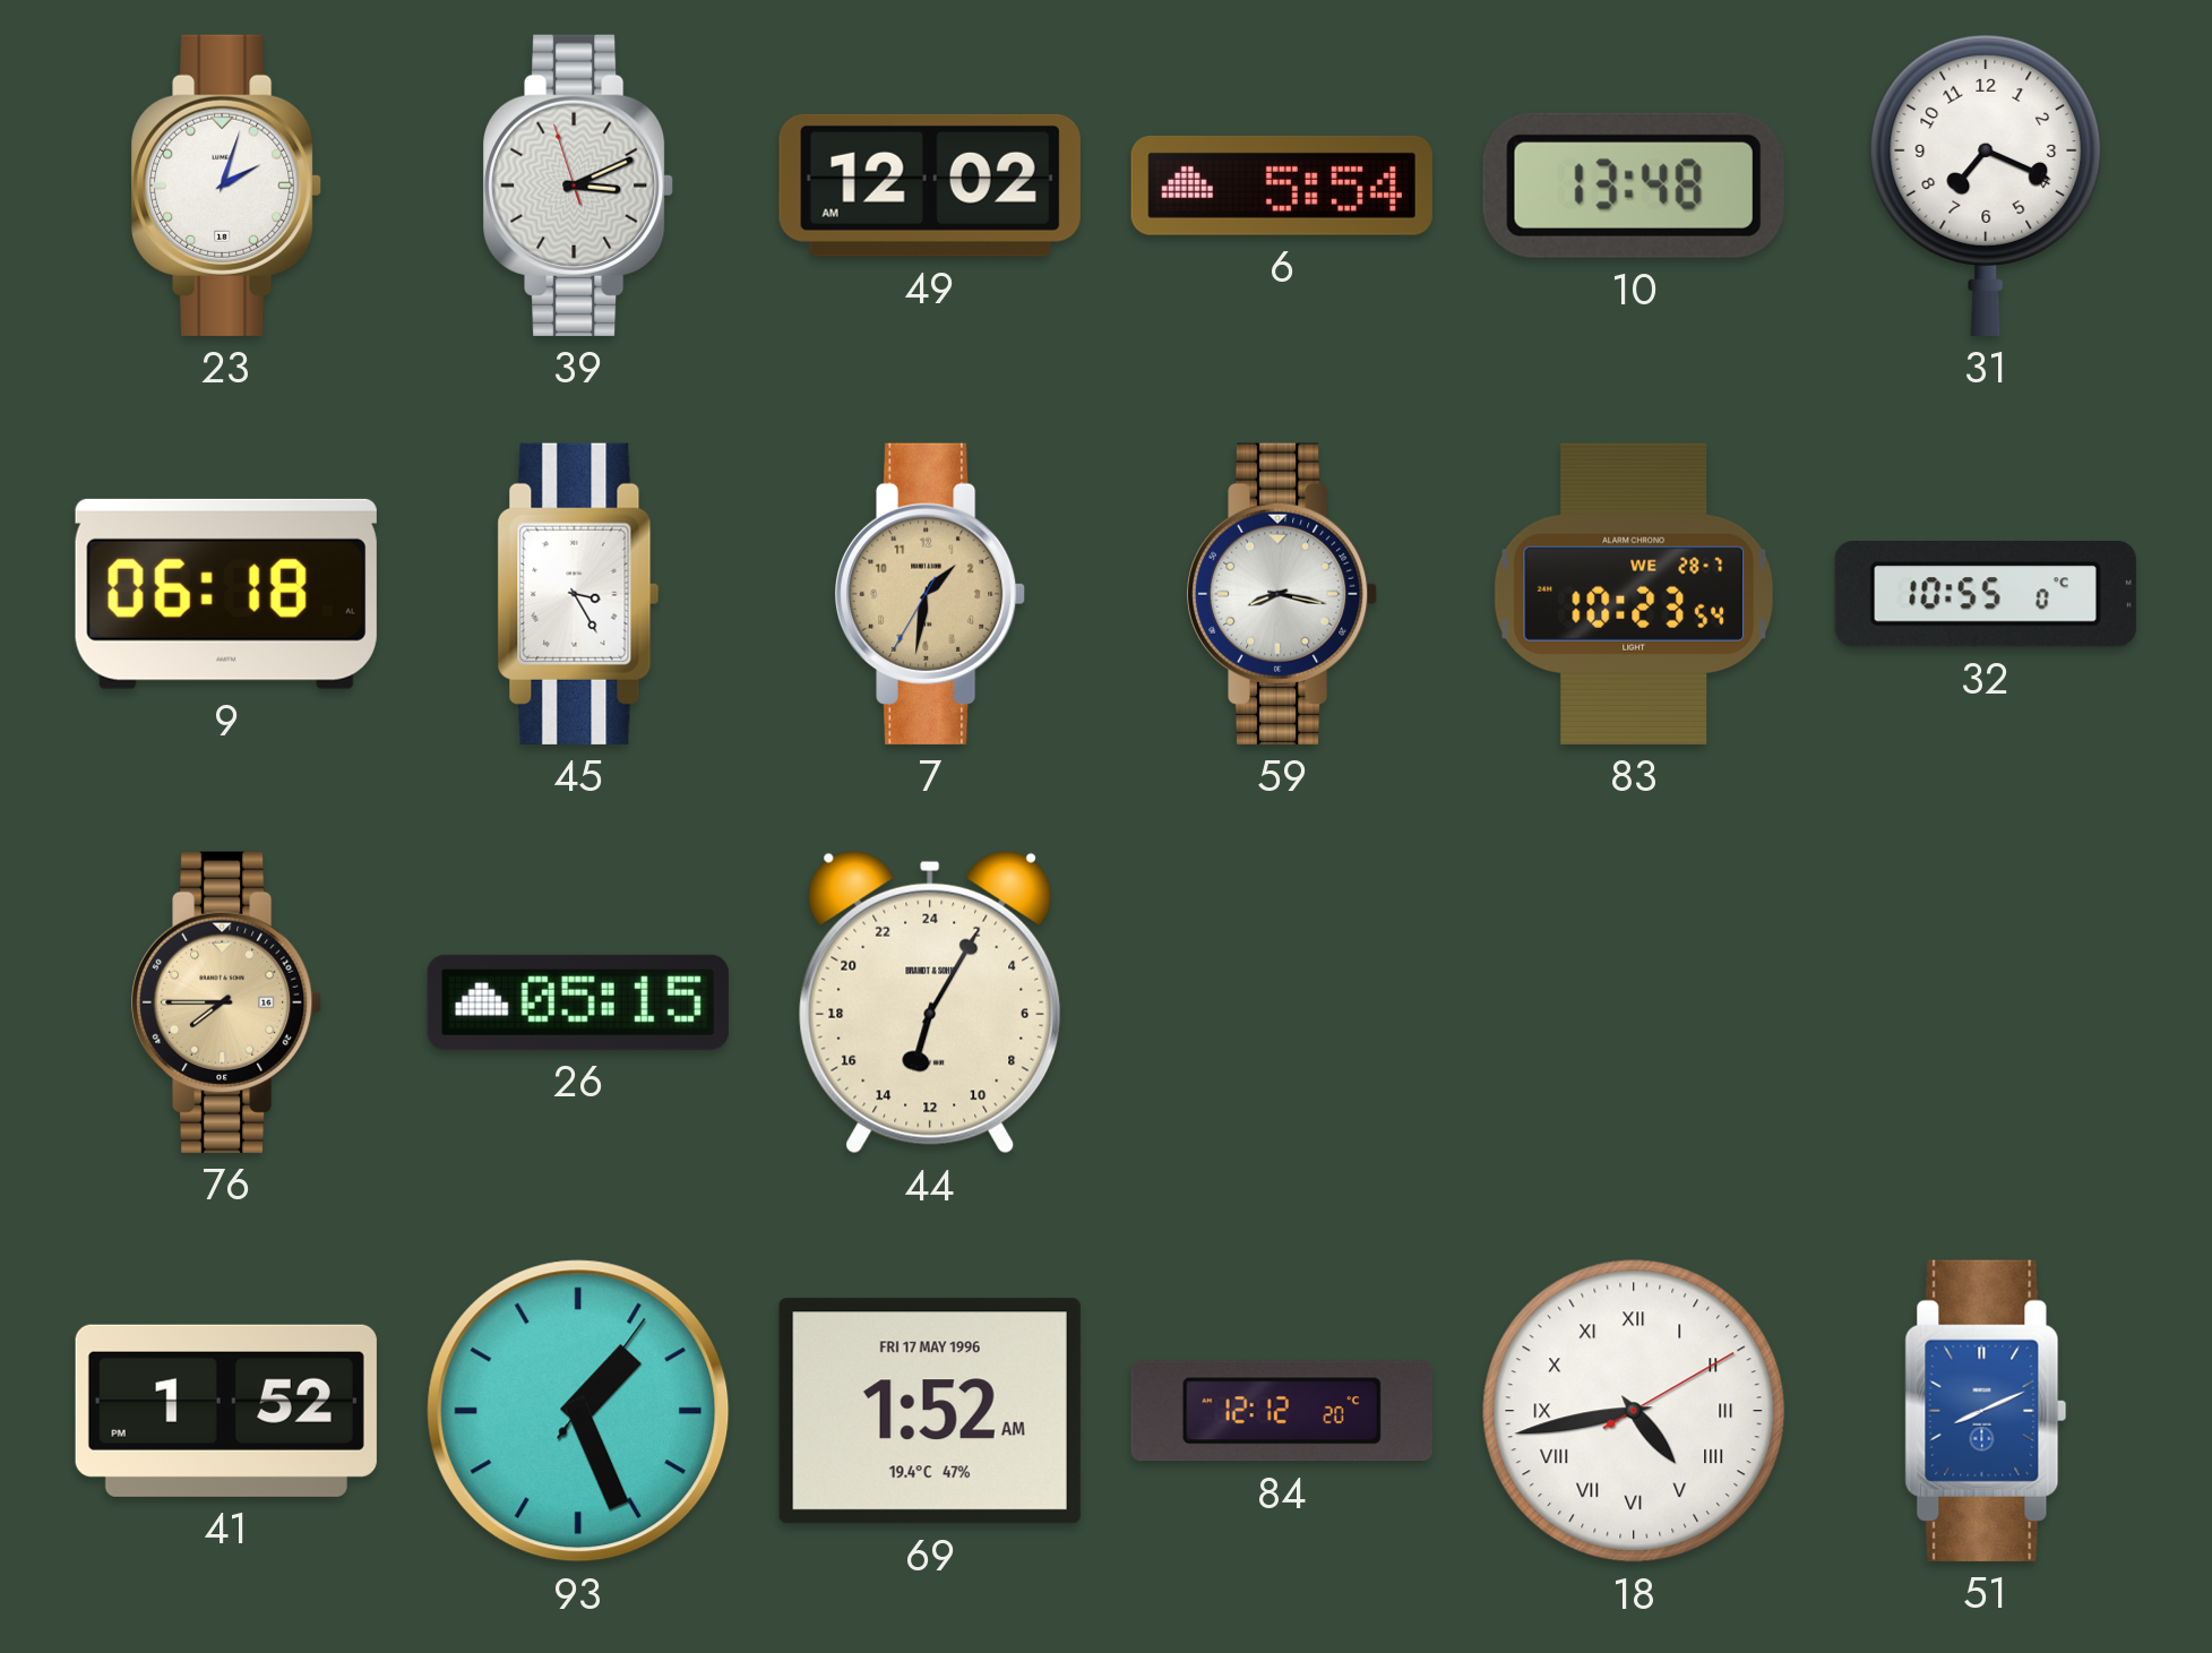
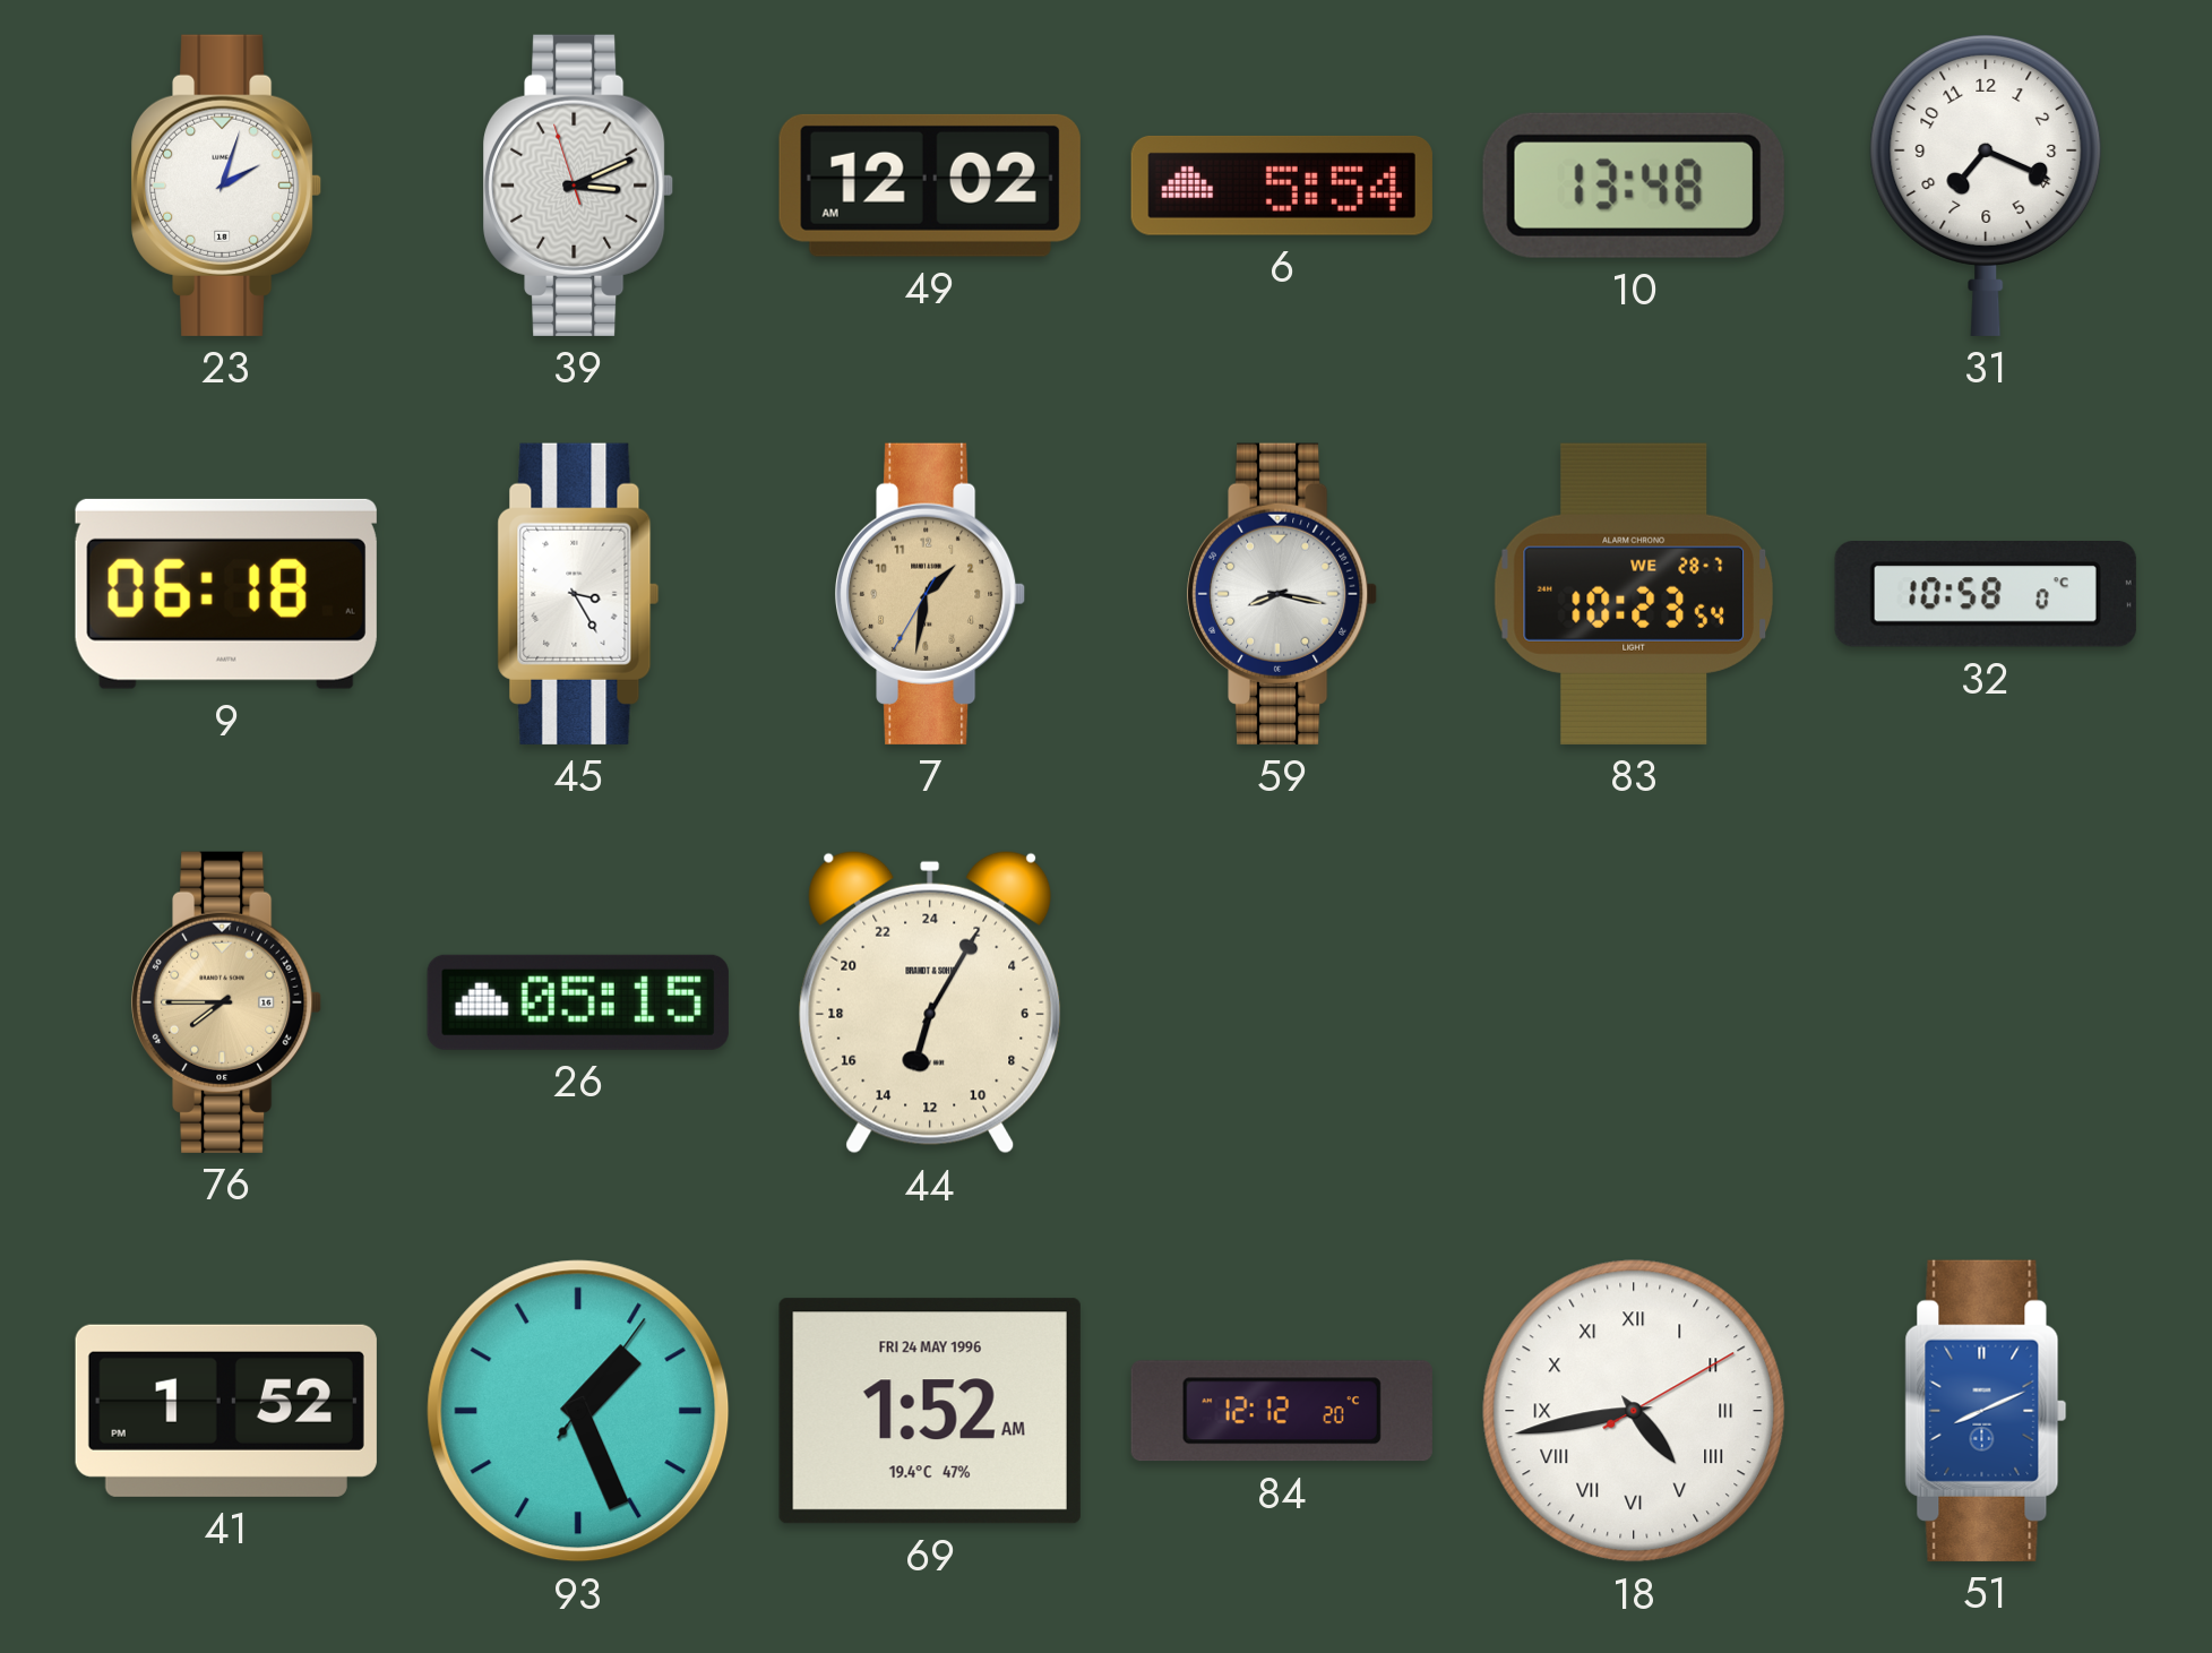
32: 10:55 -> 10:58
69 date: FRI 17 MAY 1996 -> FRI 24 MAY 1996
